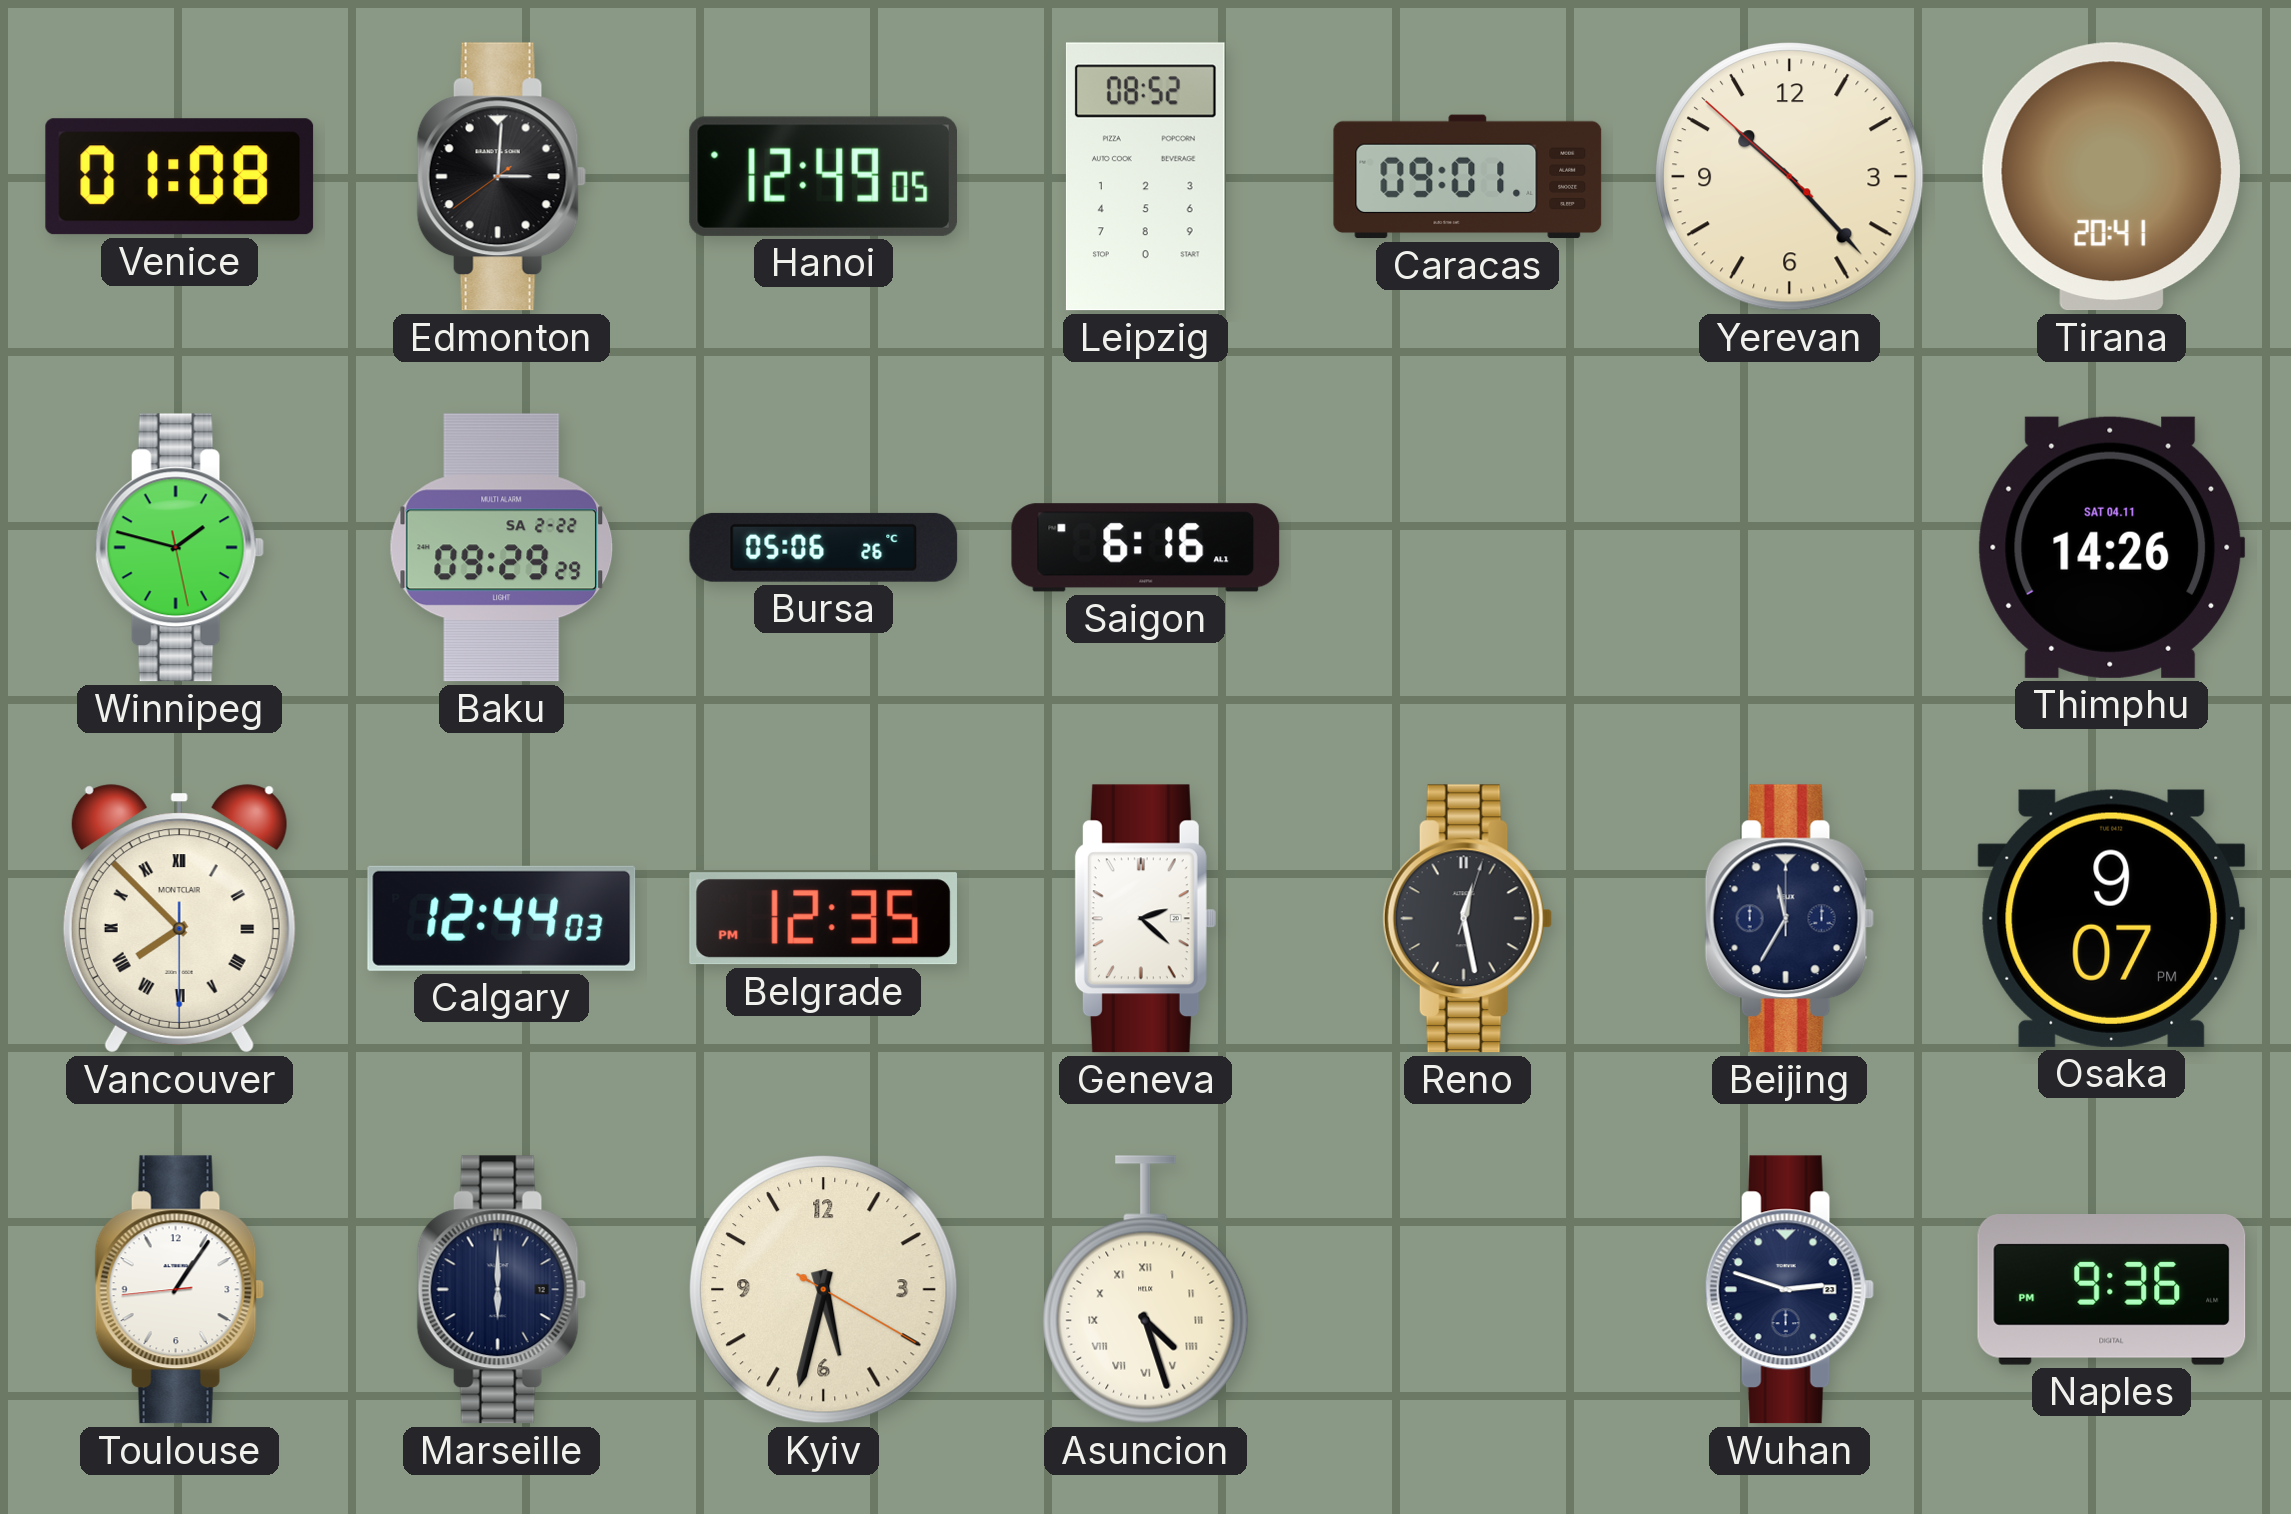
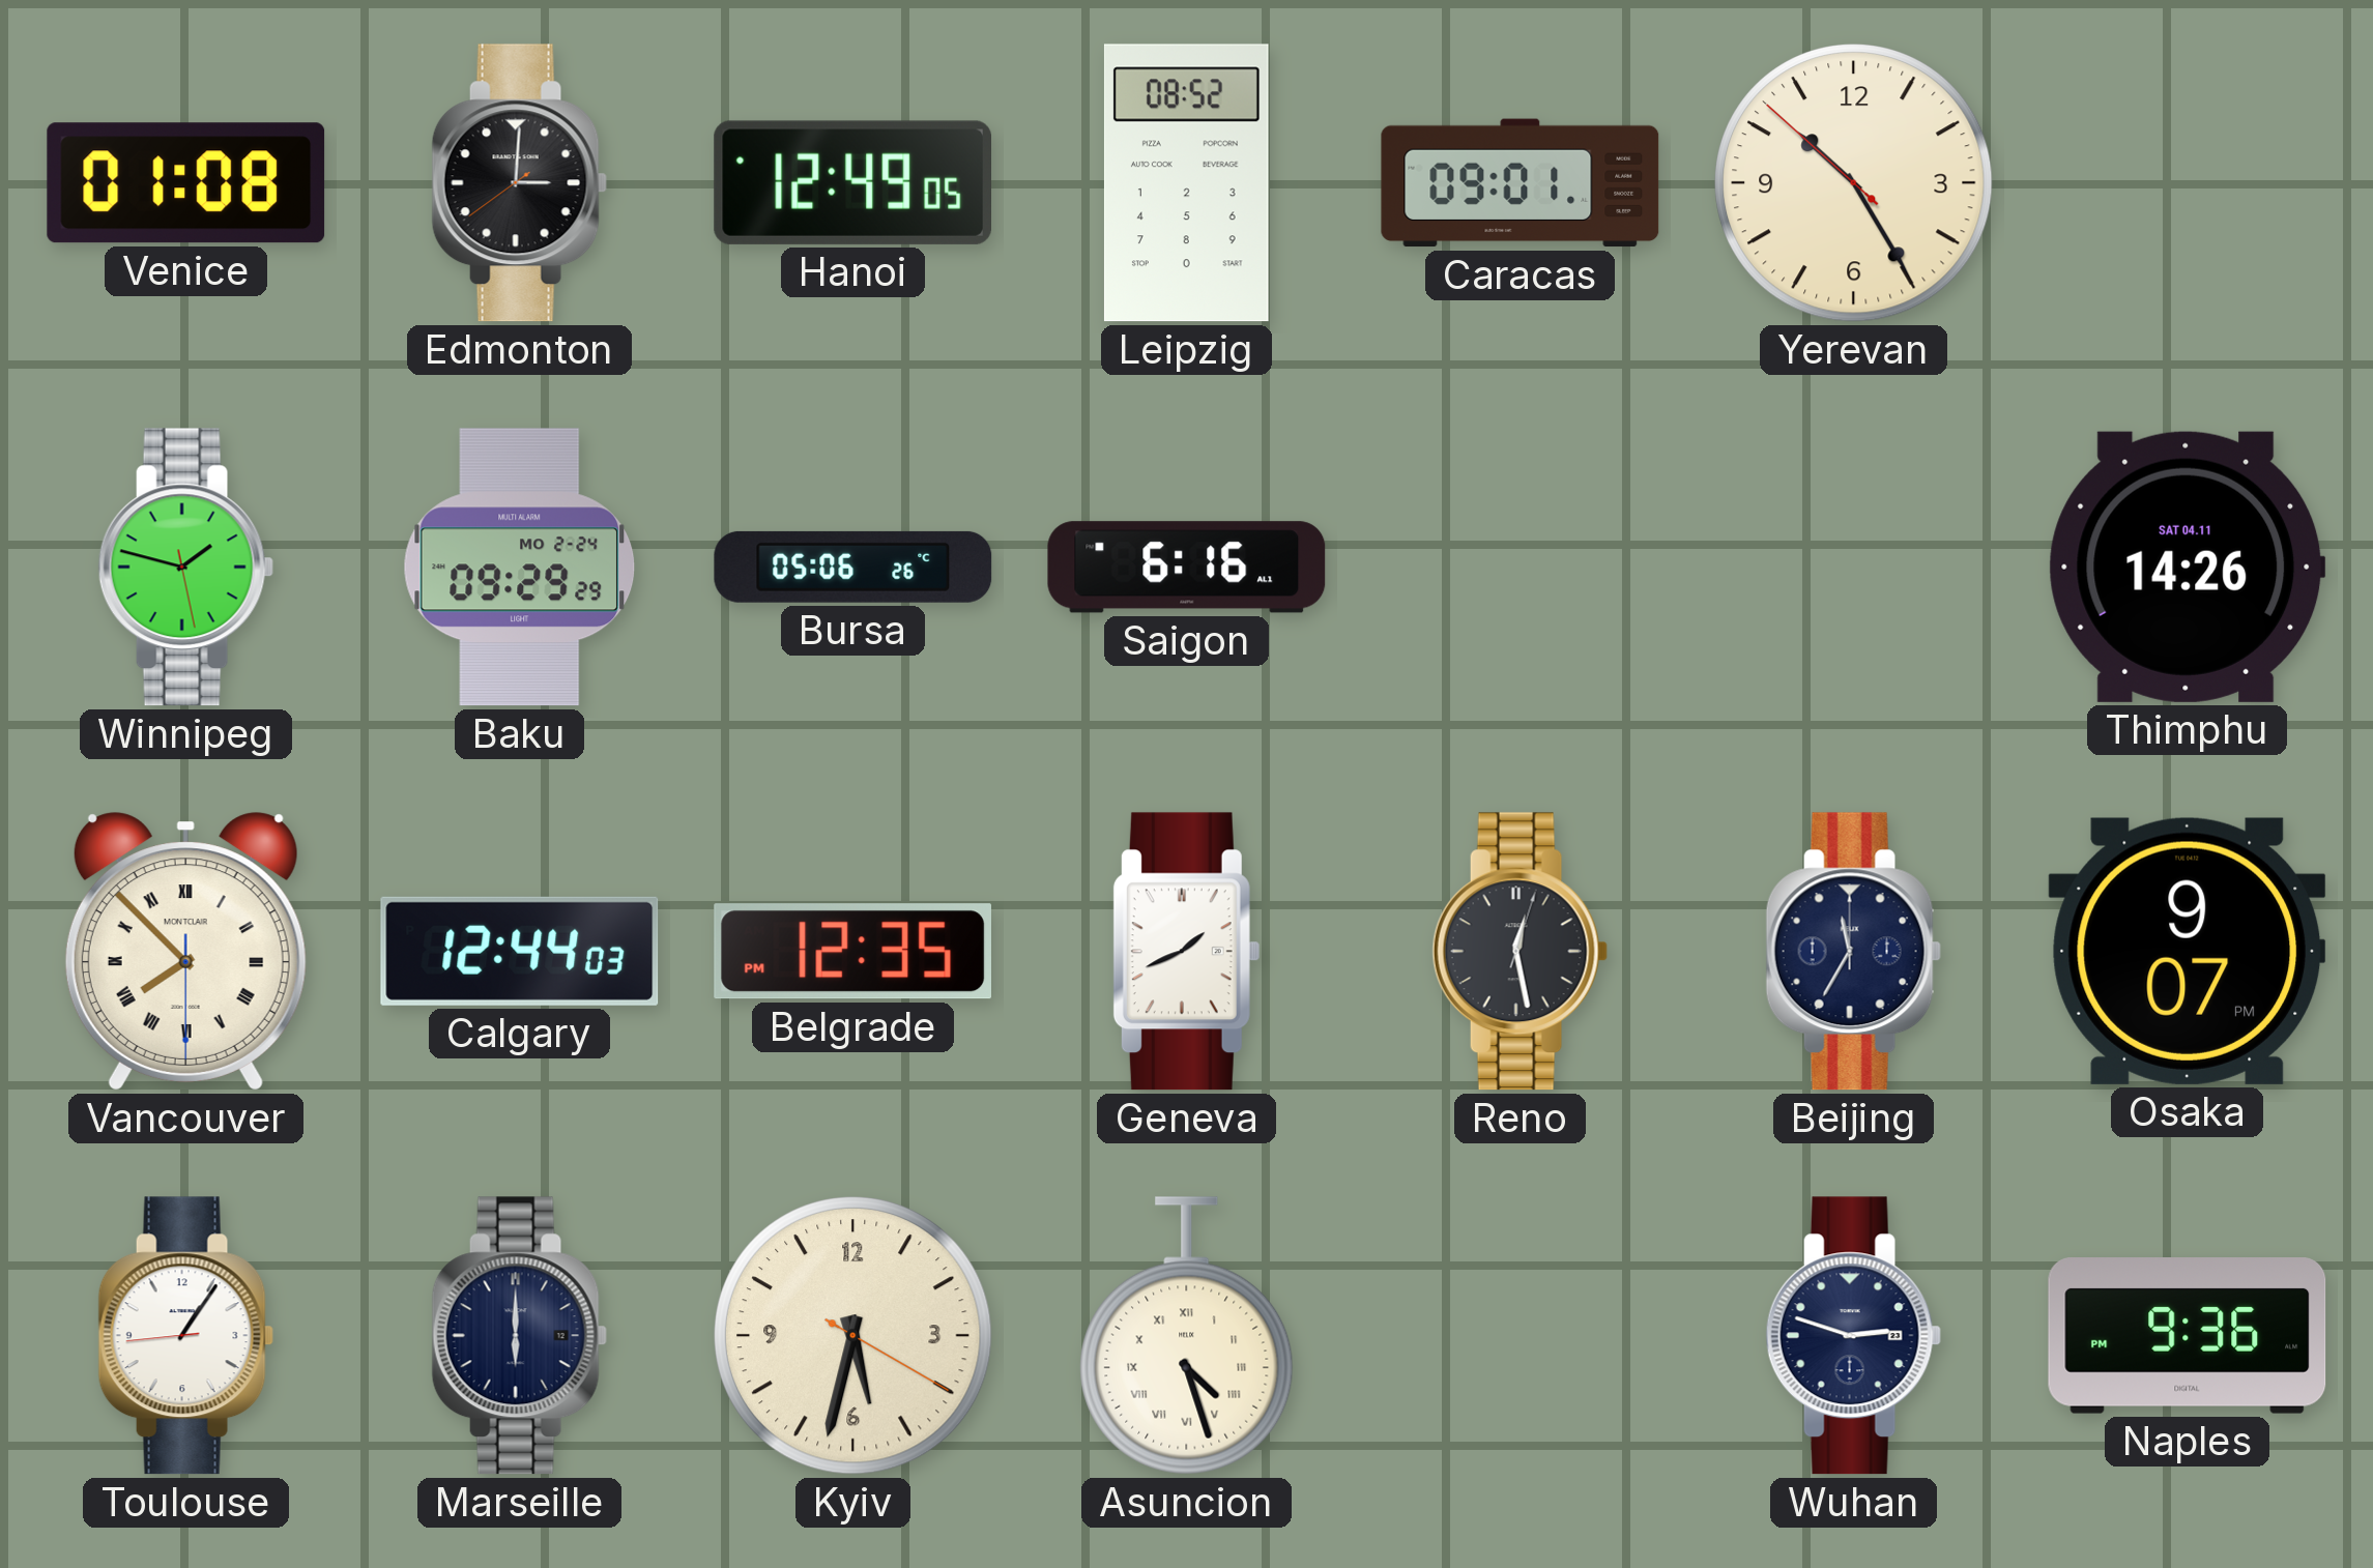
Yerevan: 10:22 -> 10:24
Tirana: 20:41 -> none
Baku date: SA 2-22 -> MO 2-24
Geneva: 2:22 -> 1:41
